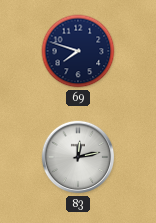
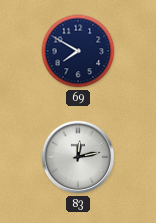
69: 7:48 -> 7:50
